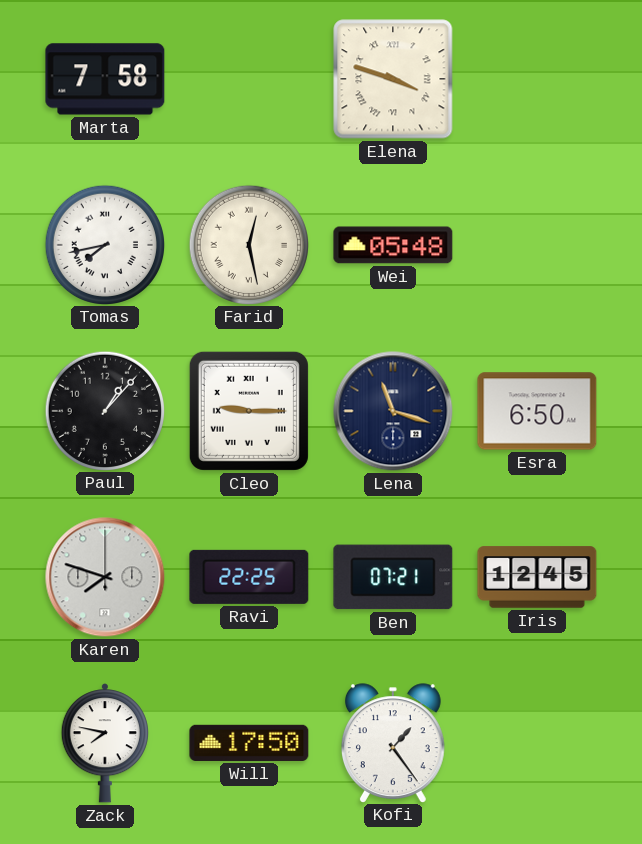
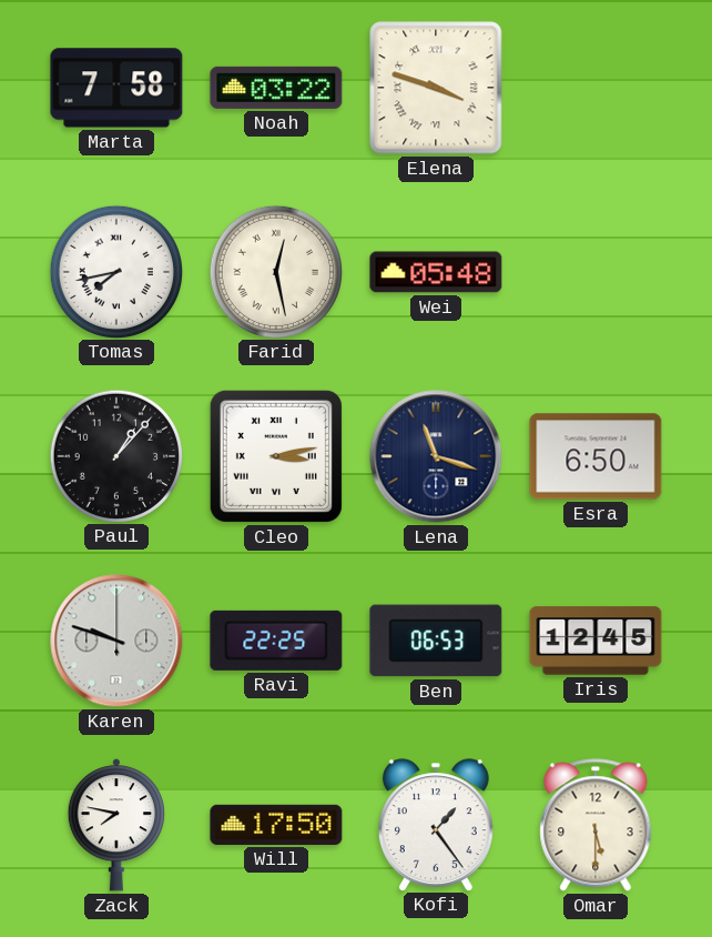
Noah: none -> 03:22
Cleo: 9:15 -> 3:13
Karen: 7:48 -> 9:48
Ben: 07:21 -> 06:53
Omar: none -> 5:30
